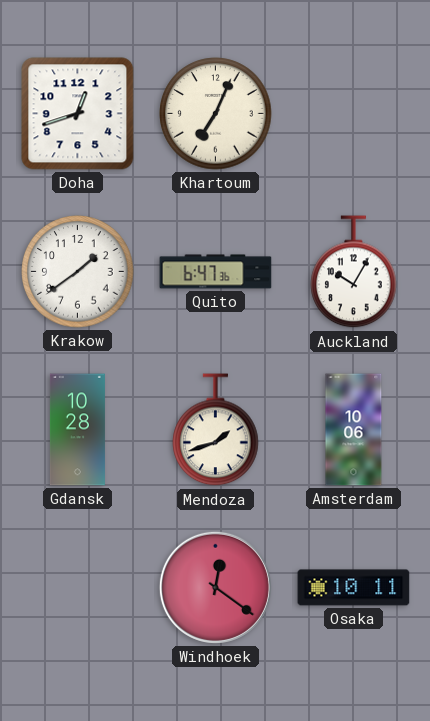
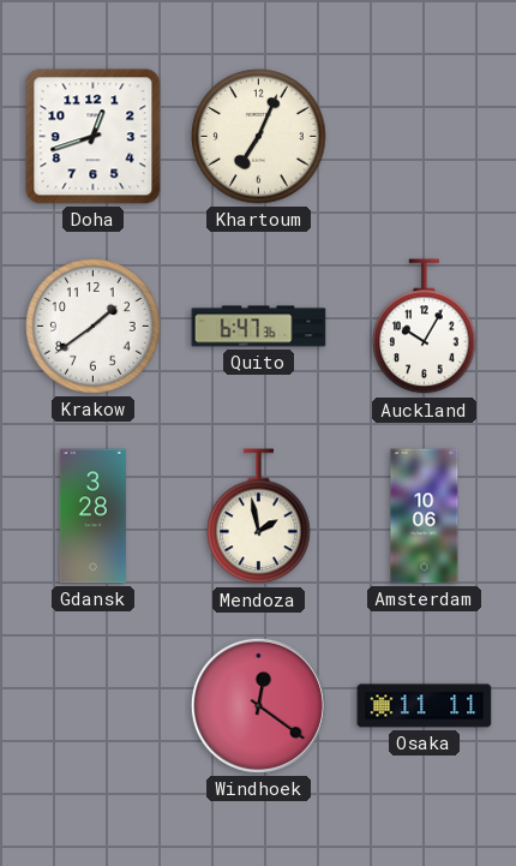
Gdansk: 10:28 -> 3:28
Mendoza: 1:42 -> 1:58
Osaka: 10:11 -> 11:11
